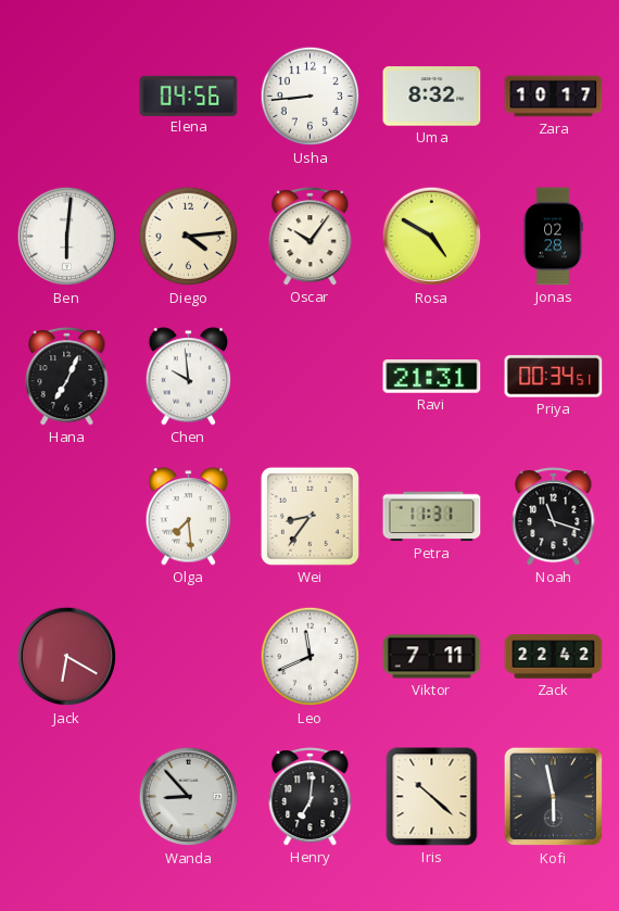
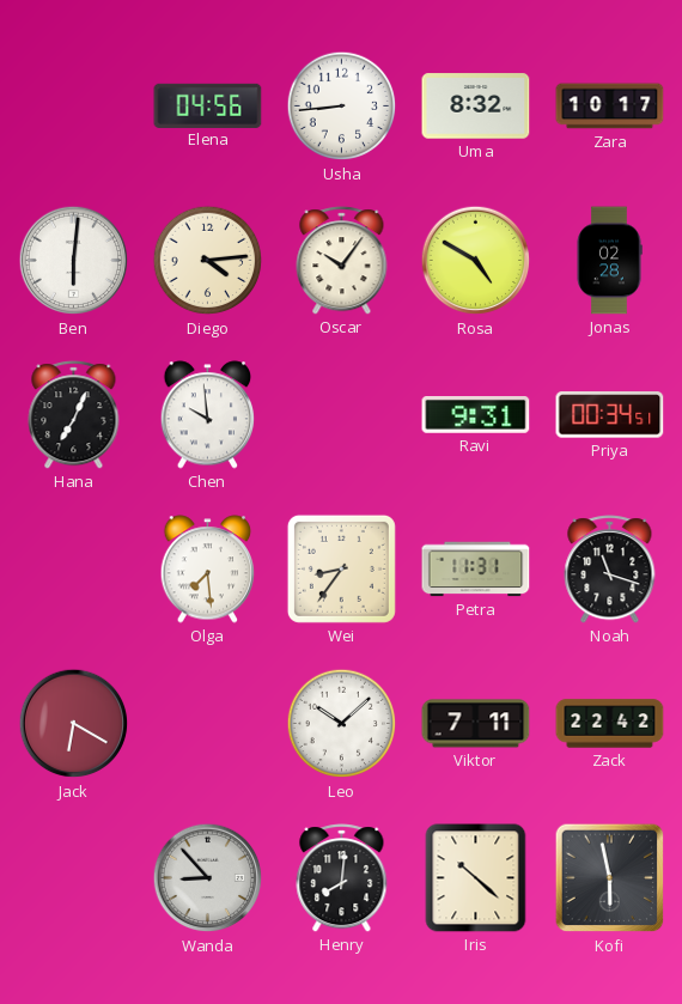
Ravi: 21:31 -> 9:31
Leo: 11:41 -> 10:08
Henry: 7:01 -> 8:01
